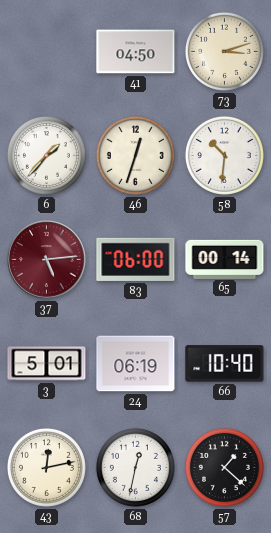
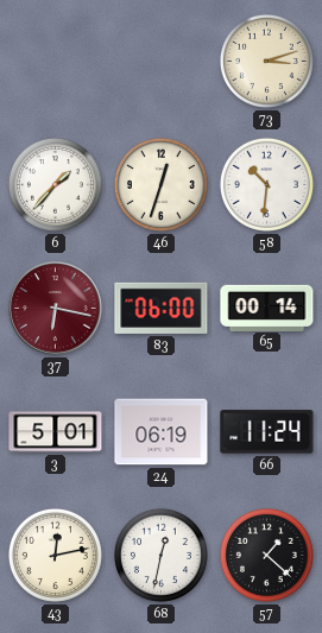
41: 04:50 -> none
37: 5:14 -> 6:17
66: 10:40 -> 11:24
